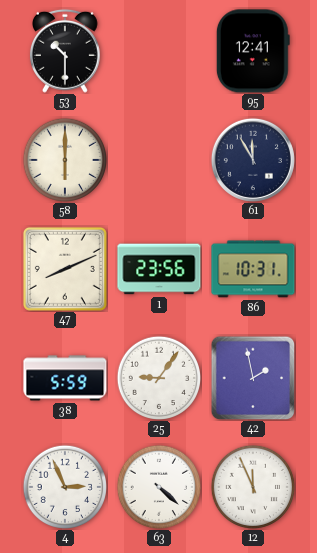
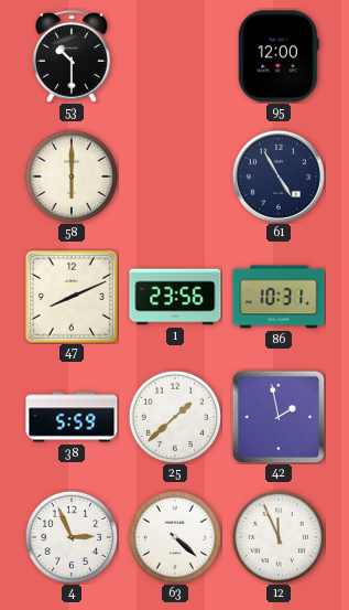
95: 12:41 -> 12:00
61: 11:55 -> 4:55
25: 9:06 -> 1:38
